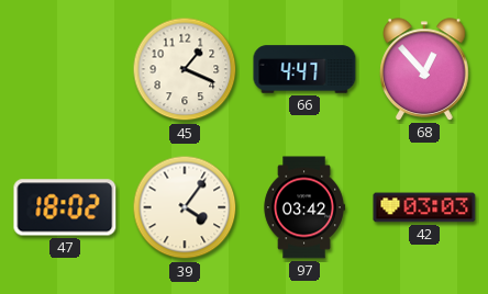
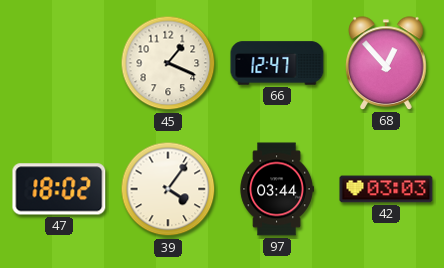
66: 4:47 -> 12:47
97: 03:42 -> 03:44
